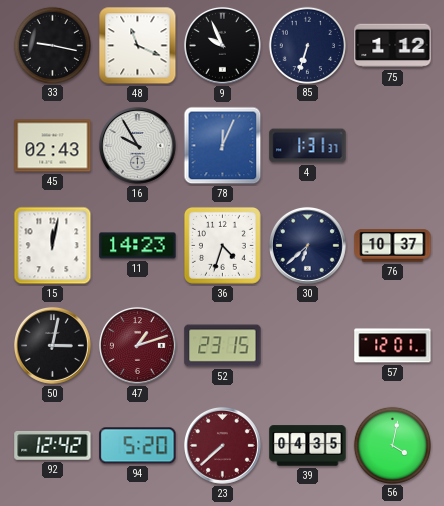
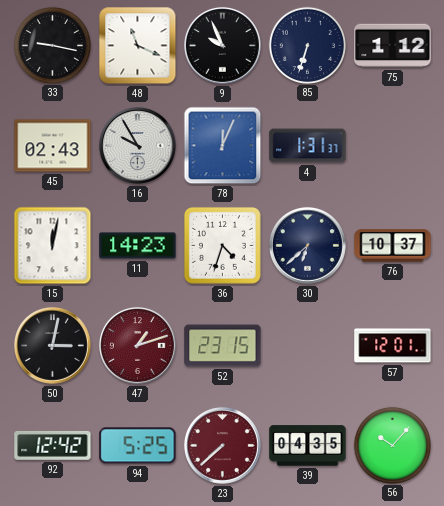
94: 5:20 -> 5:25
56: 4:02 -> 10:07
